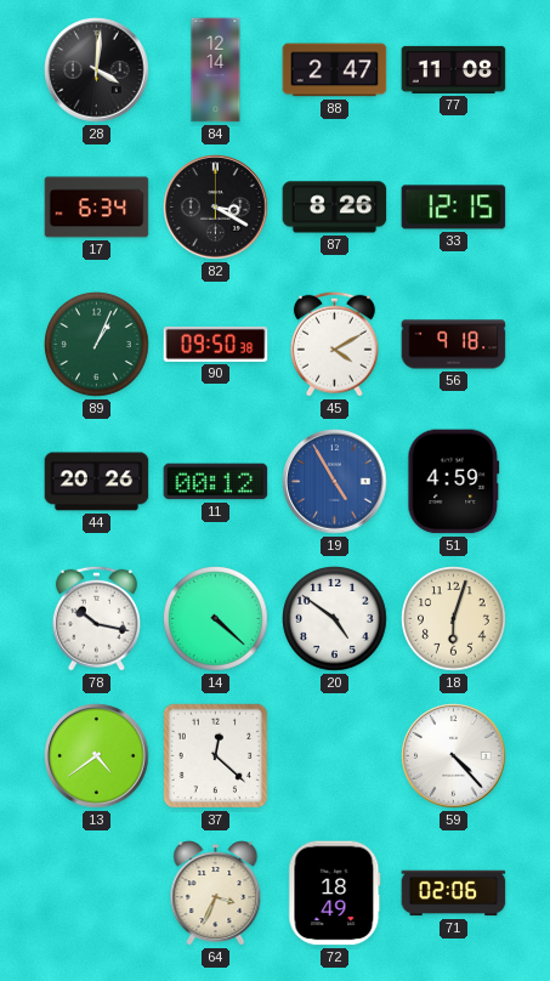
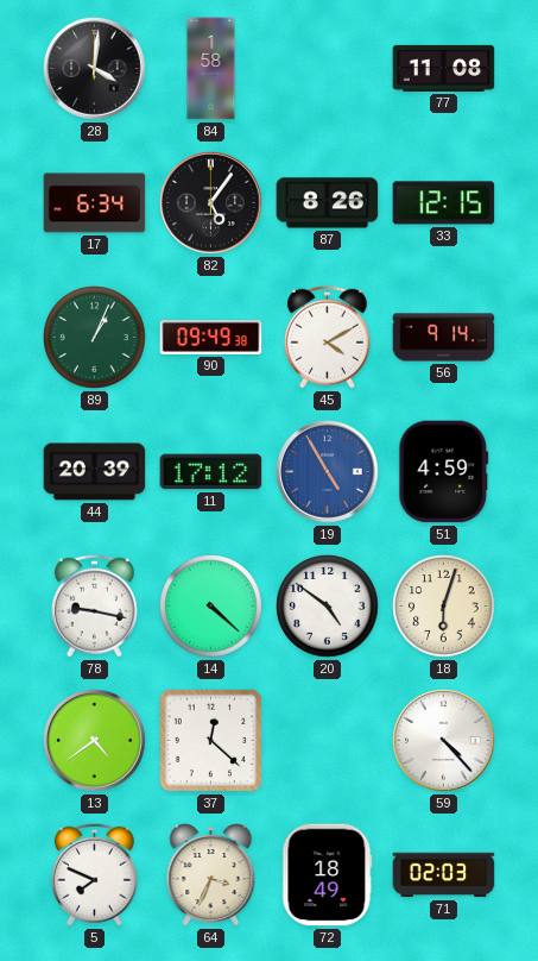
84: 12:14 -> 1:58
88: 2:47 -> none
82: 3:20 -> 5:06
90: 09:50 -> 09:49
56: 9:18 -> 9:14
44: 20:26 -> 20:39
11: 00:12 -> 17:12
78: 10:17 -> 9:17
5: none -> 7:49
71: 02:06 -> 02:03
